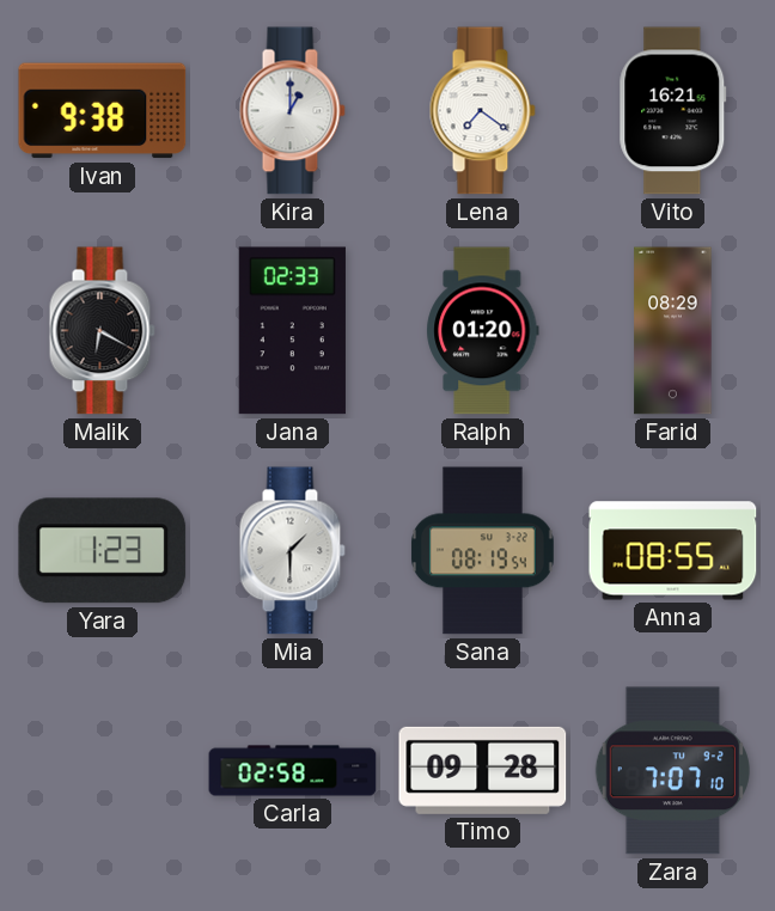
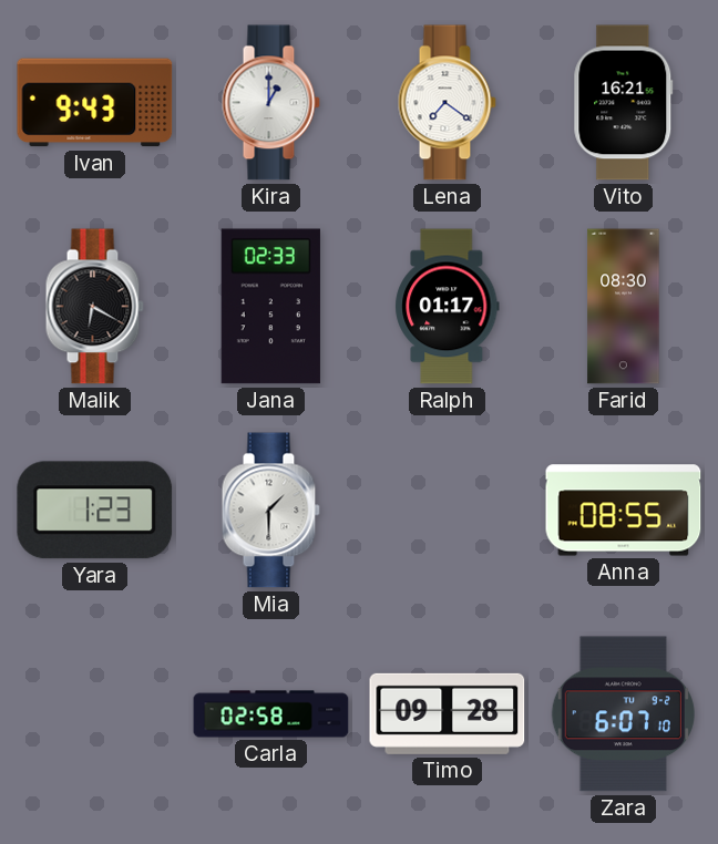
Ivan: 9:38 -> 9:43
Ralph: 01:20 -> 01:17
Farid: 08:29 -> 08:30
Sana: 08:19 -> none
Zara: 7:07 -> 6:07
